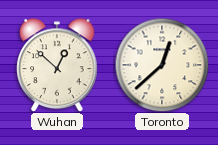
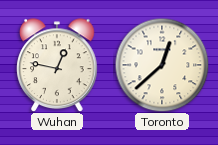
Wuhan: 12:52 -> 12:47
